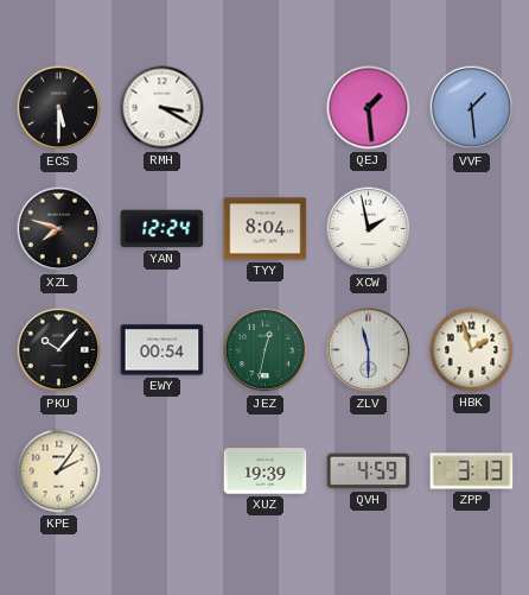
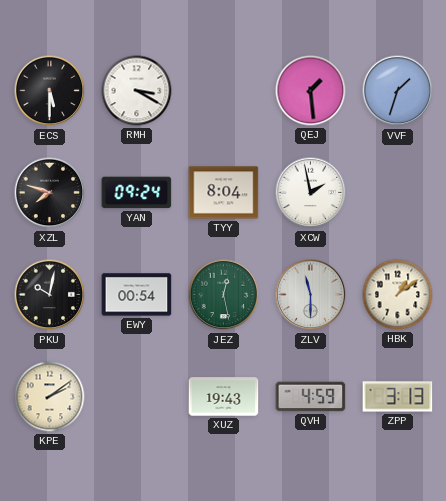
VVF: 1:29 -> 1:33
YAN: 12:24 -> 09:24
PKU: 10:07 -> 10:02
JEZ: 12:32 -> 12:28
HBK: 1:57 -> 1:09
KPE: 2:06 -> 2:09
XUZ: 19:39 -> 19:43
